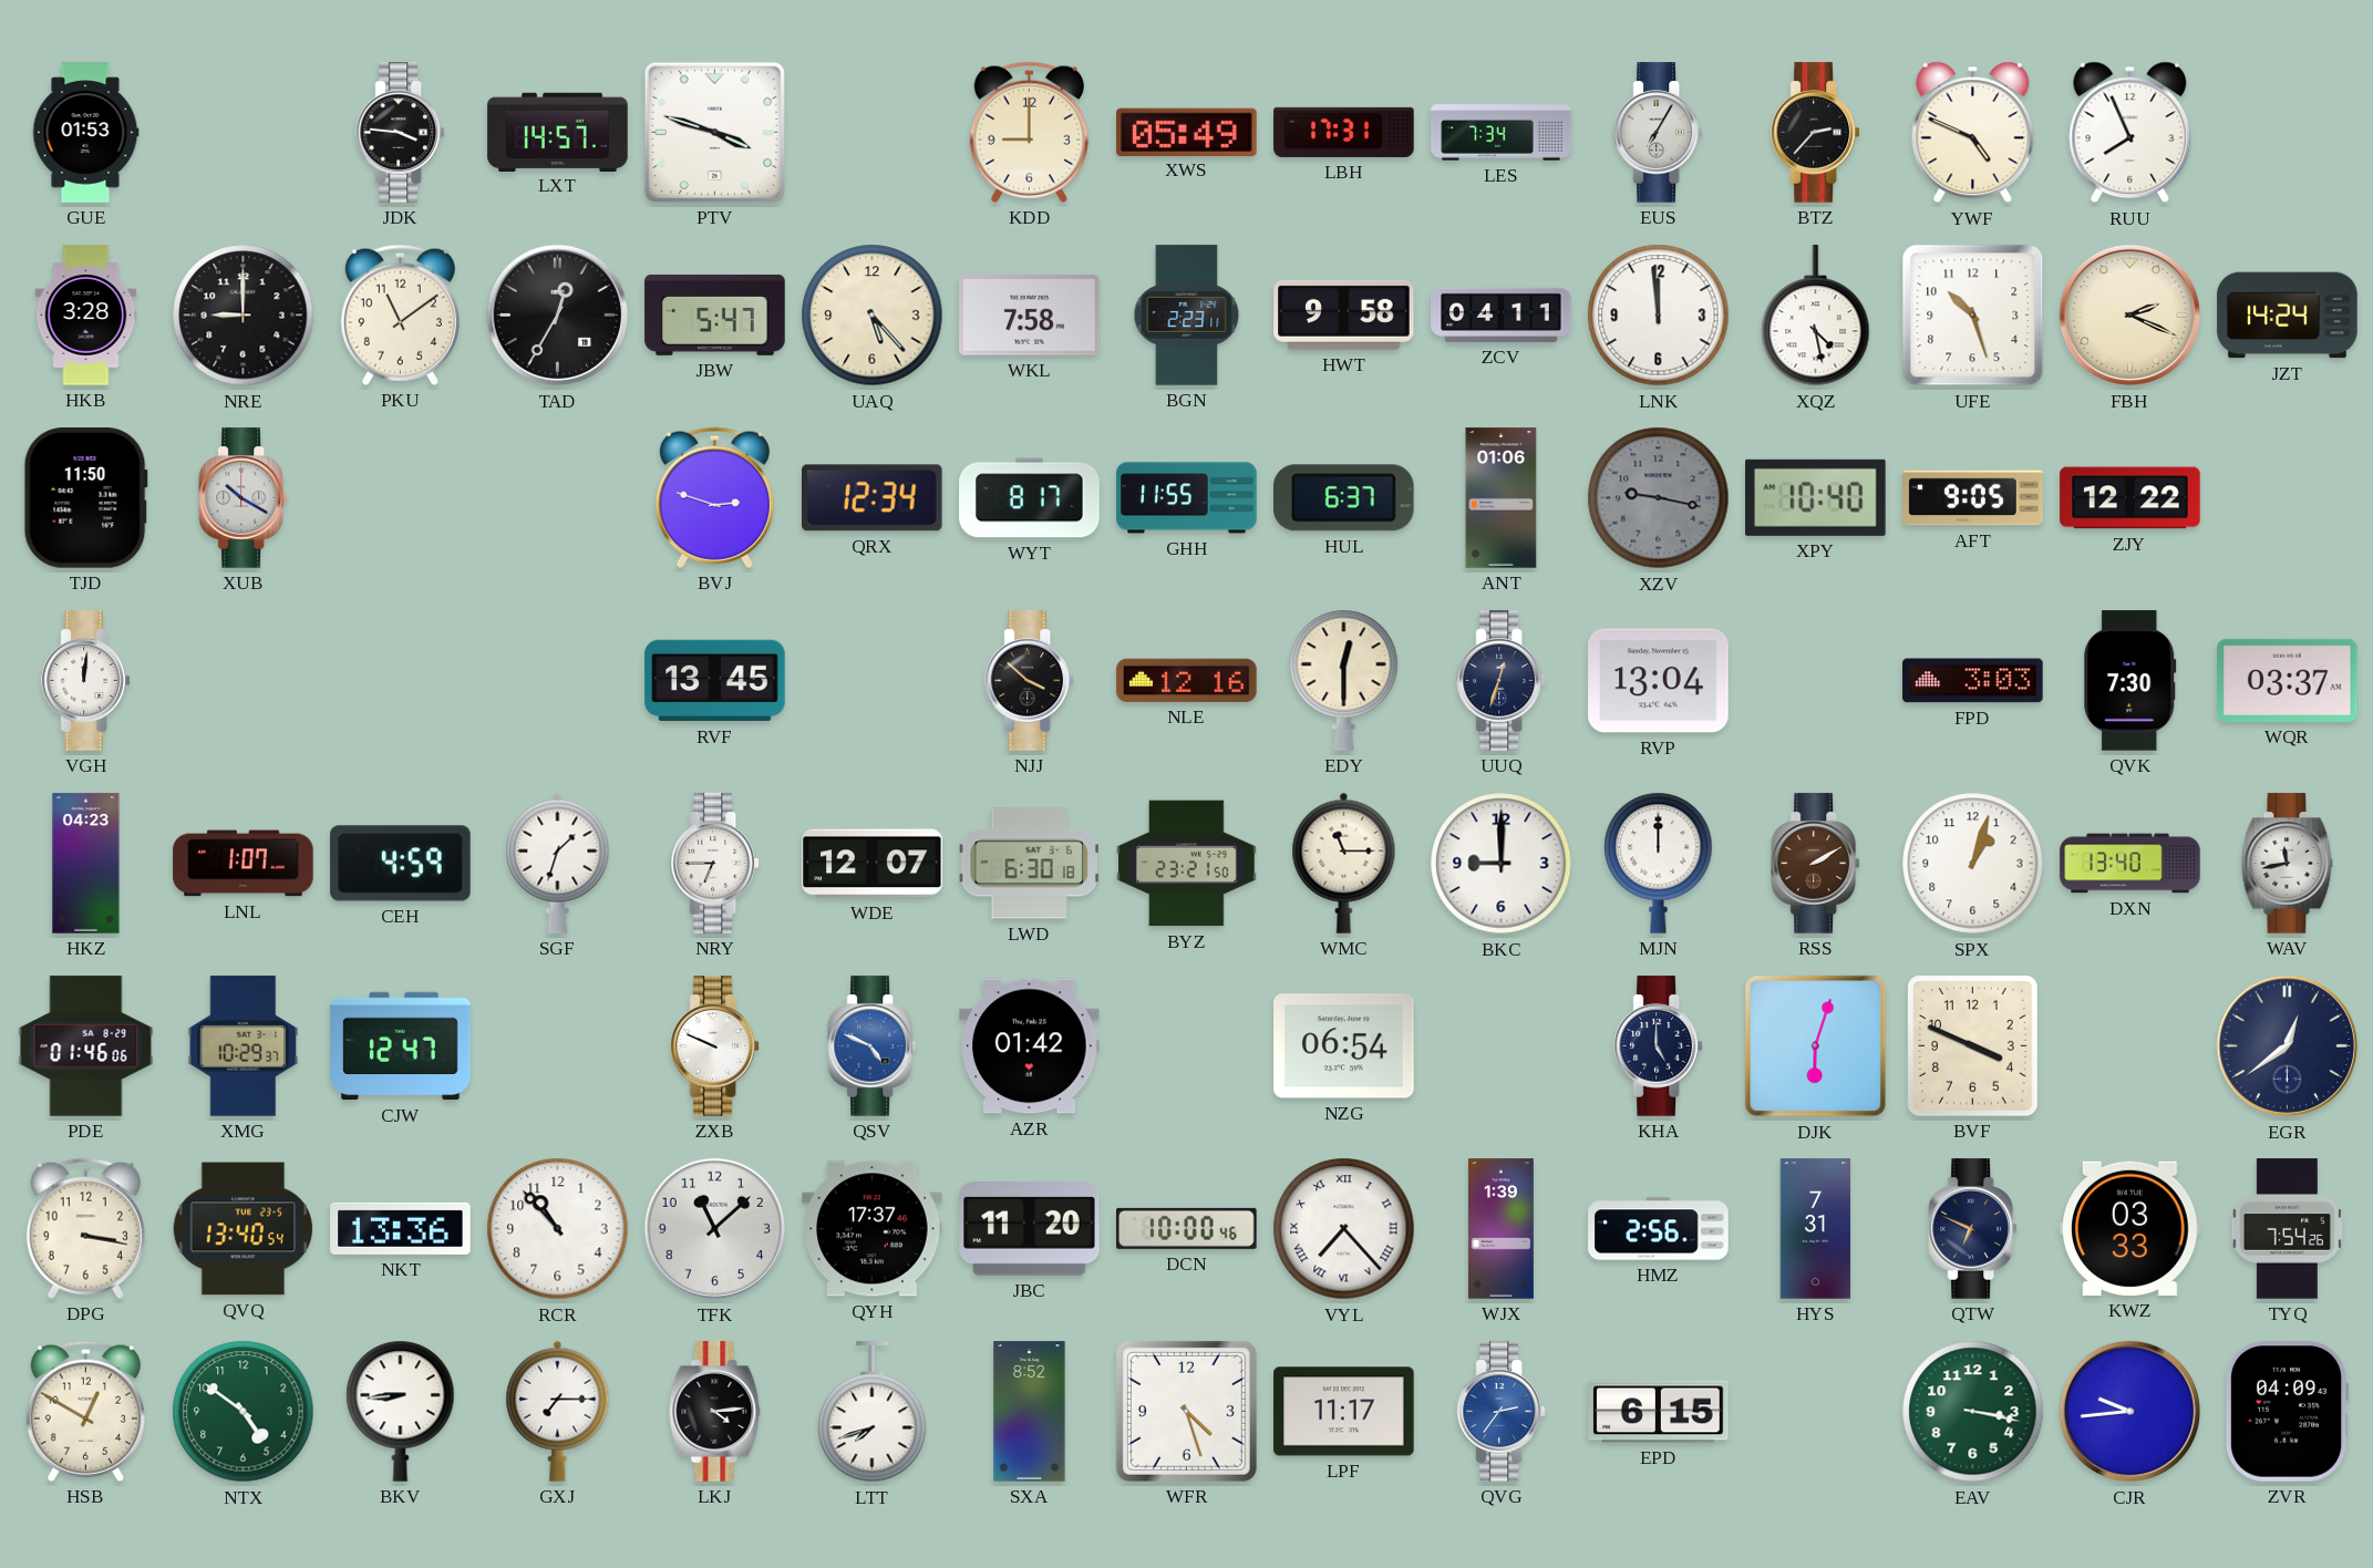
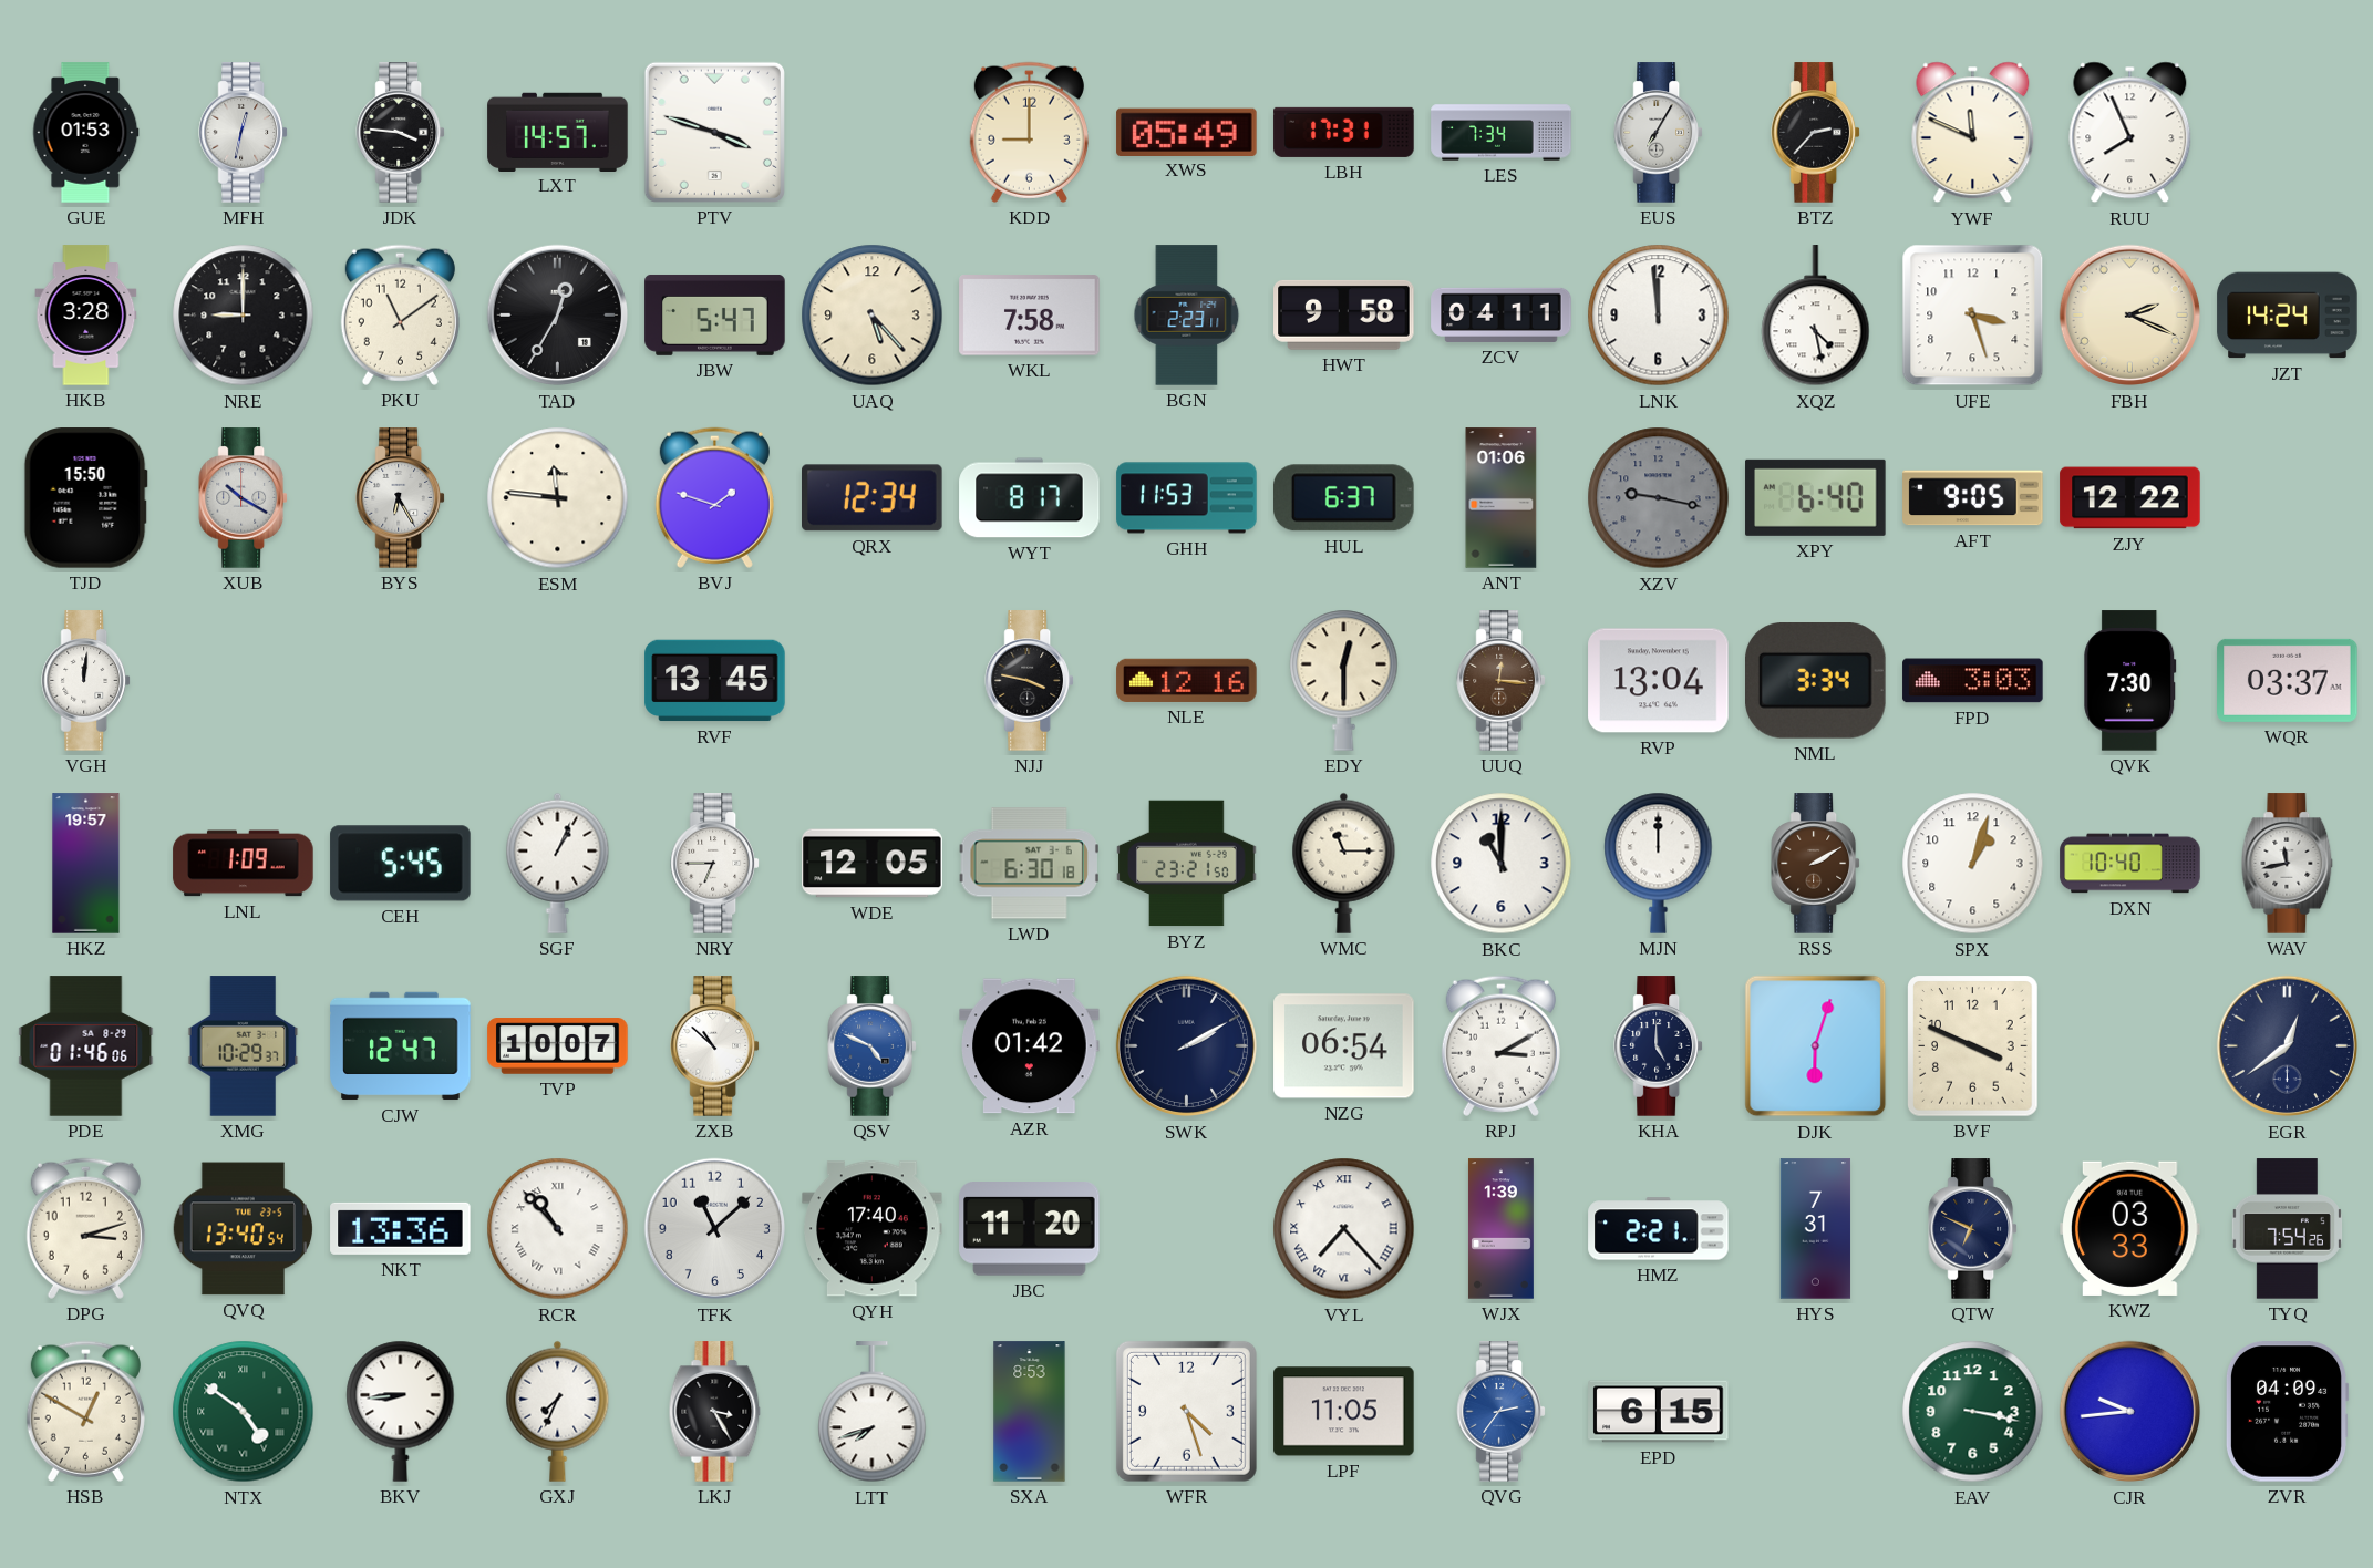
MFH: none -> 12:32
YWF: 4:49 -> 11:49
UFE: 10:27 -> 3:27
TJD: 11:50 -> 15:50
BYS: none -> 6:25
ESM: none -> 11:46
BVJ: 2:48 -> 1:48
GHH: 11:55 -> 11:53
XPY: 10:40 -> 6:40
NJJ: 3:52 -> 3:47
UUQ: 12:33 -> 12:16
UUQ dial: navy -> brown
NML: none -> 3:34
HKZ: 04:23 -> 19:57
LNL: 1:07 -> 1:09
CEH: 4:59 -> 5:45
SGF: 1:33 -> 1:04
WDE: 12:07 -> 12:05
BKC: 9:00 -> 11:00
DXN: 13:40 -> 10:40
TVP: none -> 10:07
ZXB: 9:49 -> 10:52
SWK: none -> 2:10
RPJ: none -> 3:10
DPG: 3:17 -> 3:12
RCR numerals: Arabic -> Roman
QYH: 17:37 -> 17:40
DCN: 10:00 -> none
HMZ: 2:56 -> 2:21
NTX numerals: Arabic -> Roman
GXJ: 7:15 -> 7:34
LKJ: 4:14 -> 3:25
SXA: 8:52 -> 8:53
LPF: 11:17 -> 11:05
